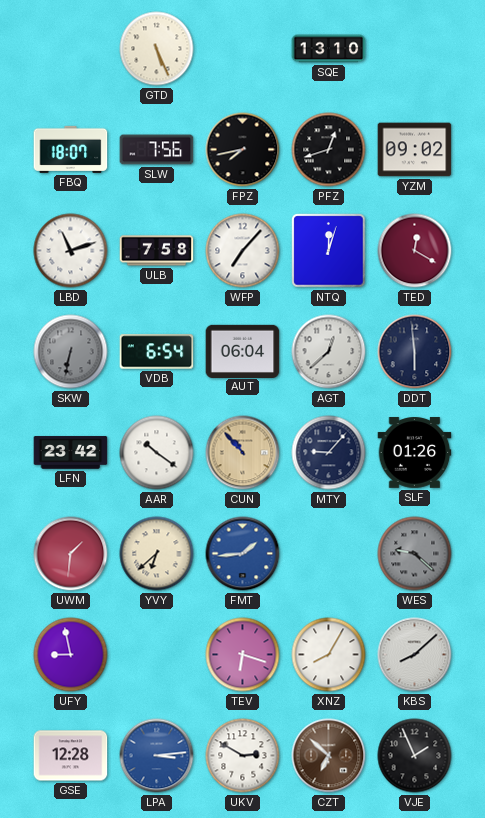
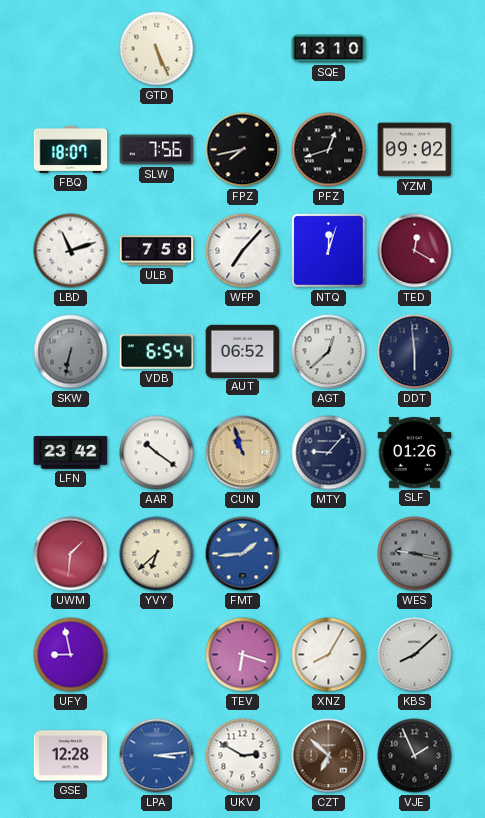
AUT: 06:04 -> 06:52
CUN: 10:53 -> 10:57
WES: 9:22 -> 9:17
